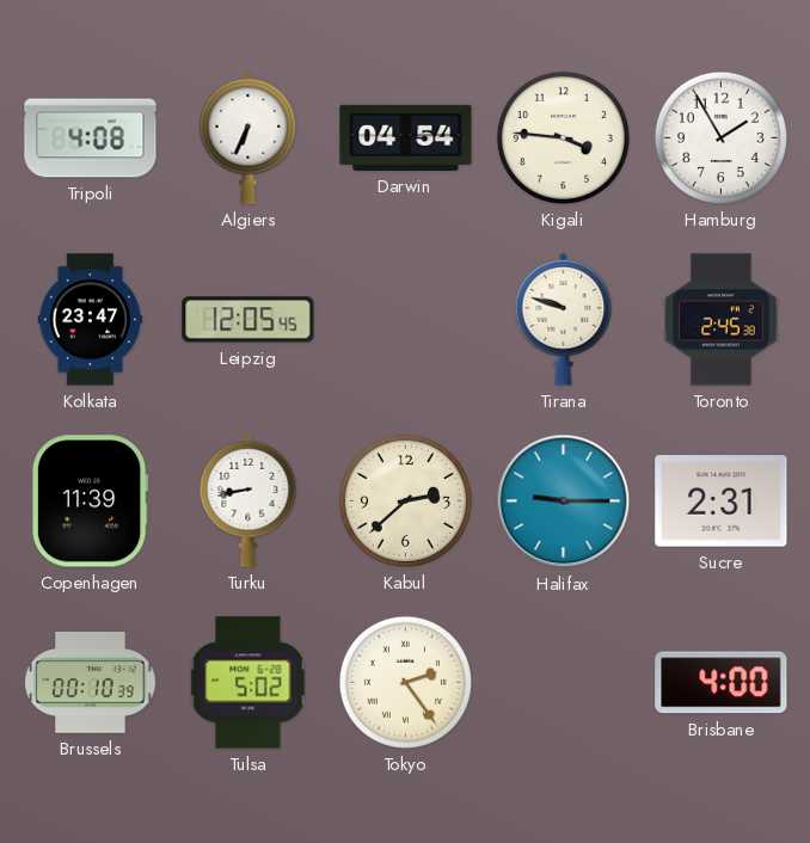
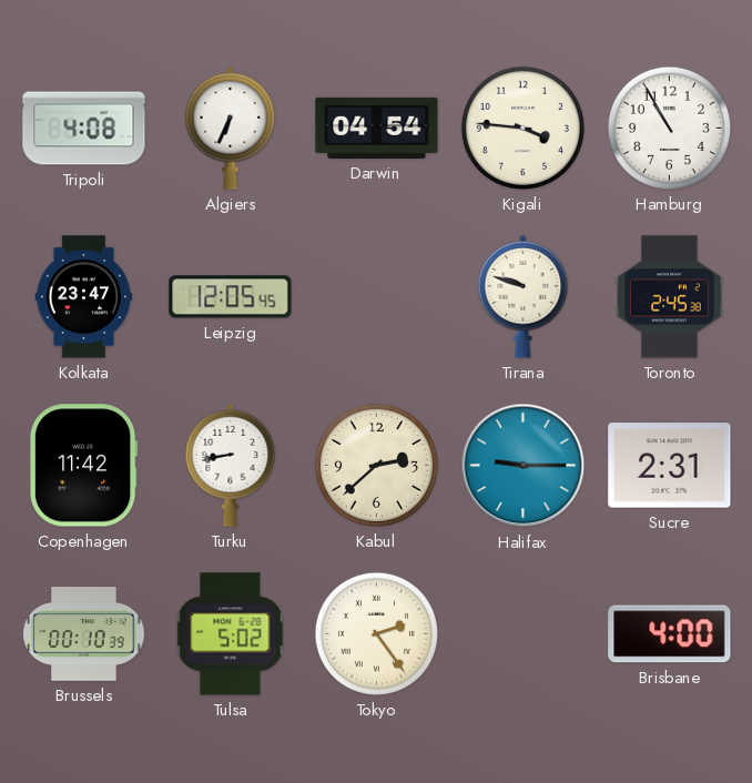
Hamburg: 1:55 -> 10:55
Copenhagen: 11:39 -> 11:42
